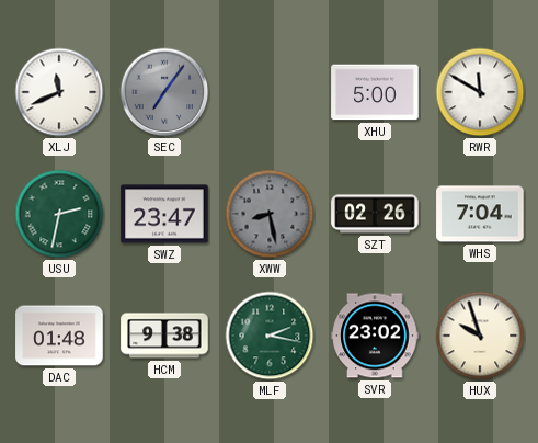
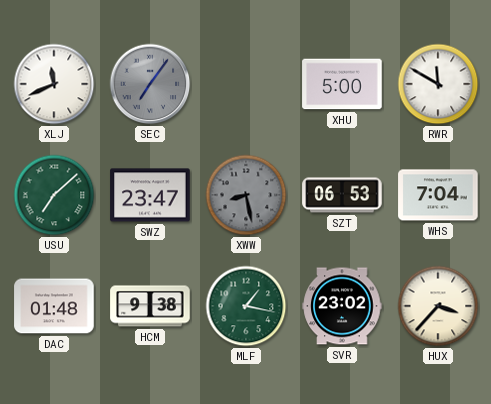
USU: 2:32 -> 7:08
SZT: 02:26 -> 06:53
MLF: 2:17 -> 1:17
HUX: 9:57 -> 3:37
